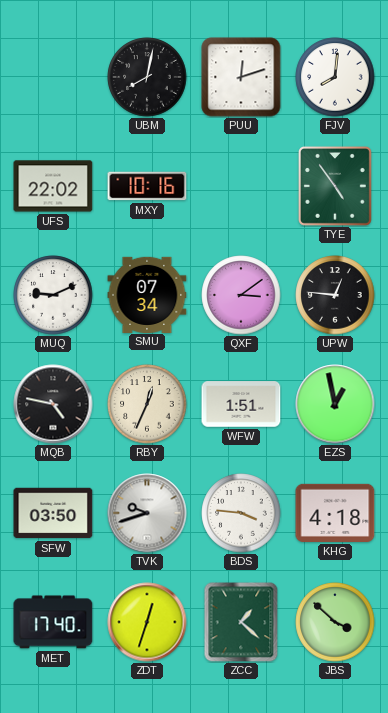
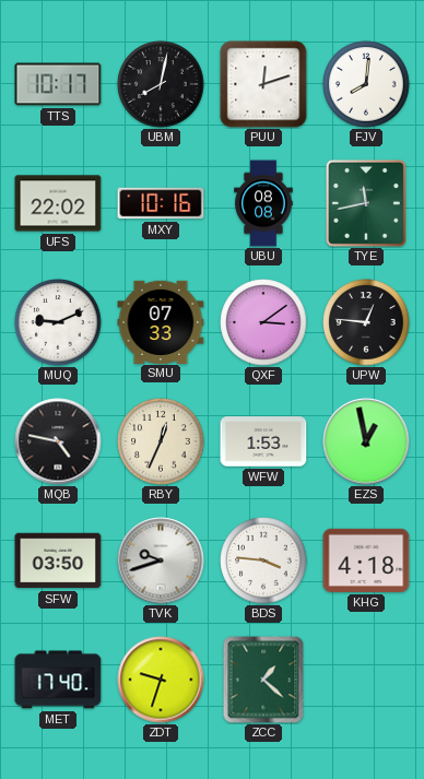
TTS: none -> 10:17
UBU: none -> 08:08
TYE: 4:54 -> 11:43
SMU: 07:34 -> 07:33
WFW: 1:51 -> 1:53
ZDT: 12:33 -> 9:33
JBS: 3:52 -> none
